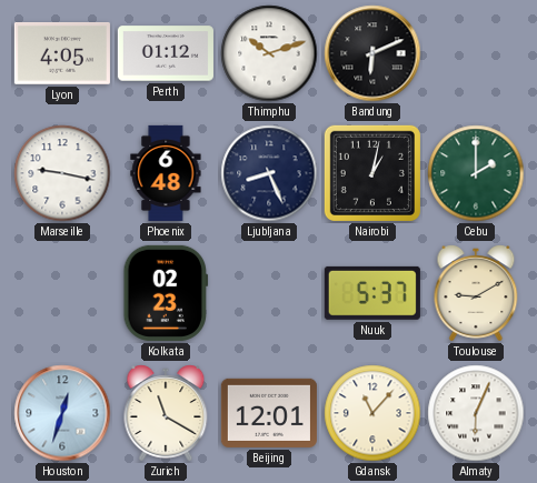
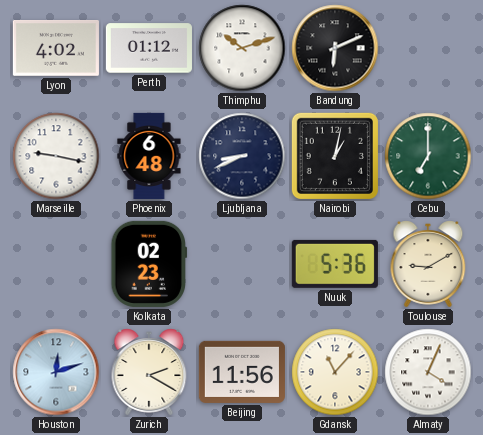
Lyon: 4:05 -> 4:02
Ljubljana: 8:26 -> 8:41
Cebu: 2:00 -> 7:00
Nuuk: 5:37 -> 5:36
Houston: 12:33 -> 12:12
Zurich: 11:20 -> 2:20
Beijing: 12:01 -> 11:56
Almaty: 6:04 -> 4:04
